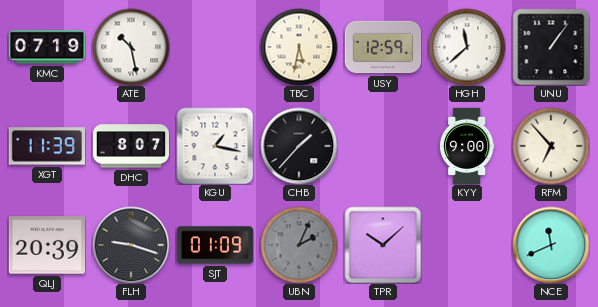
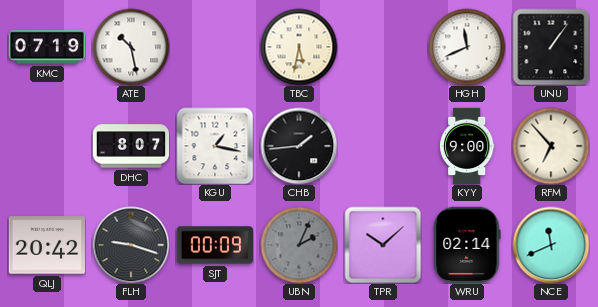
USY: 12:59 -> none
HGH: 11:38 -> 11:41
XGT: 11:39 -> none
CHB: 1:37 -> 1:44
QLJ: 20:39 -> 20:42
SJT: 01:09 -> 00:09
WRU: none -> 02:14
